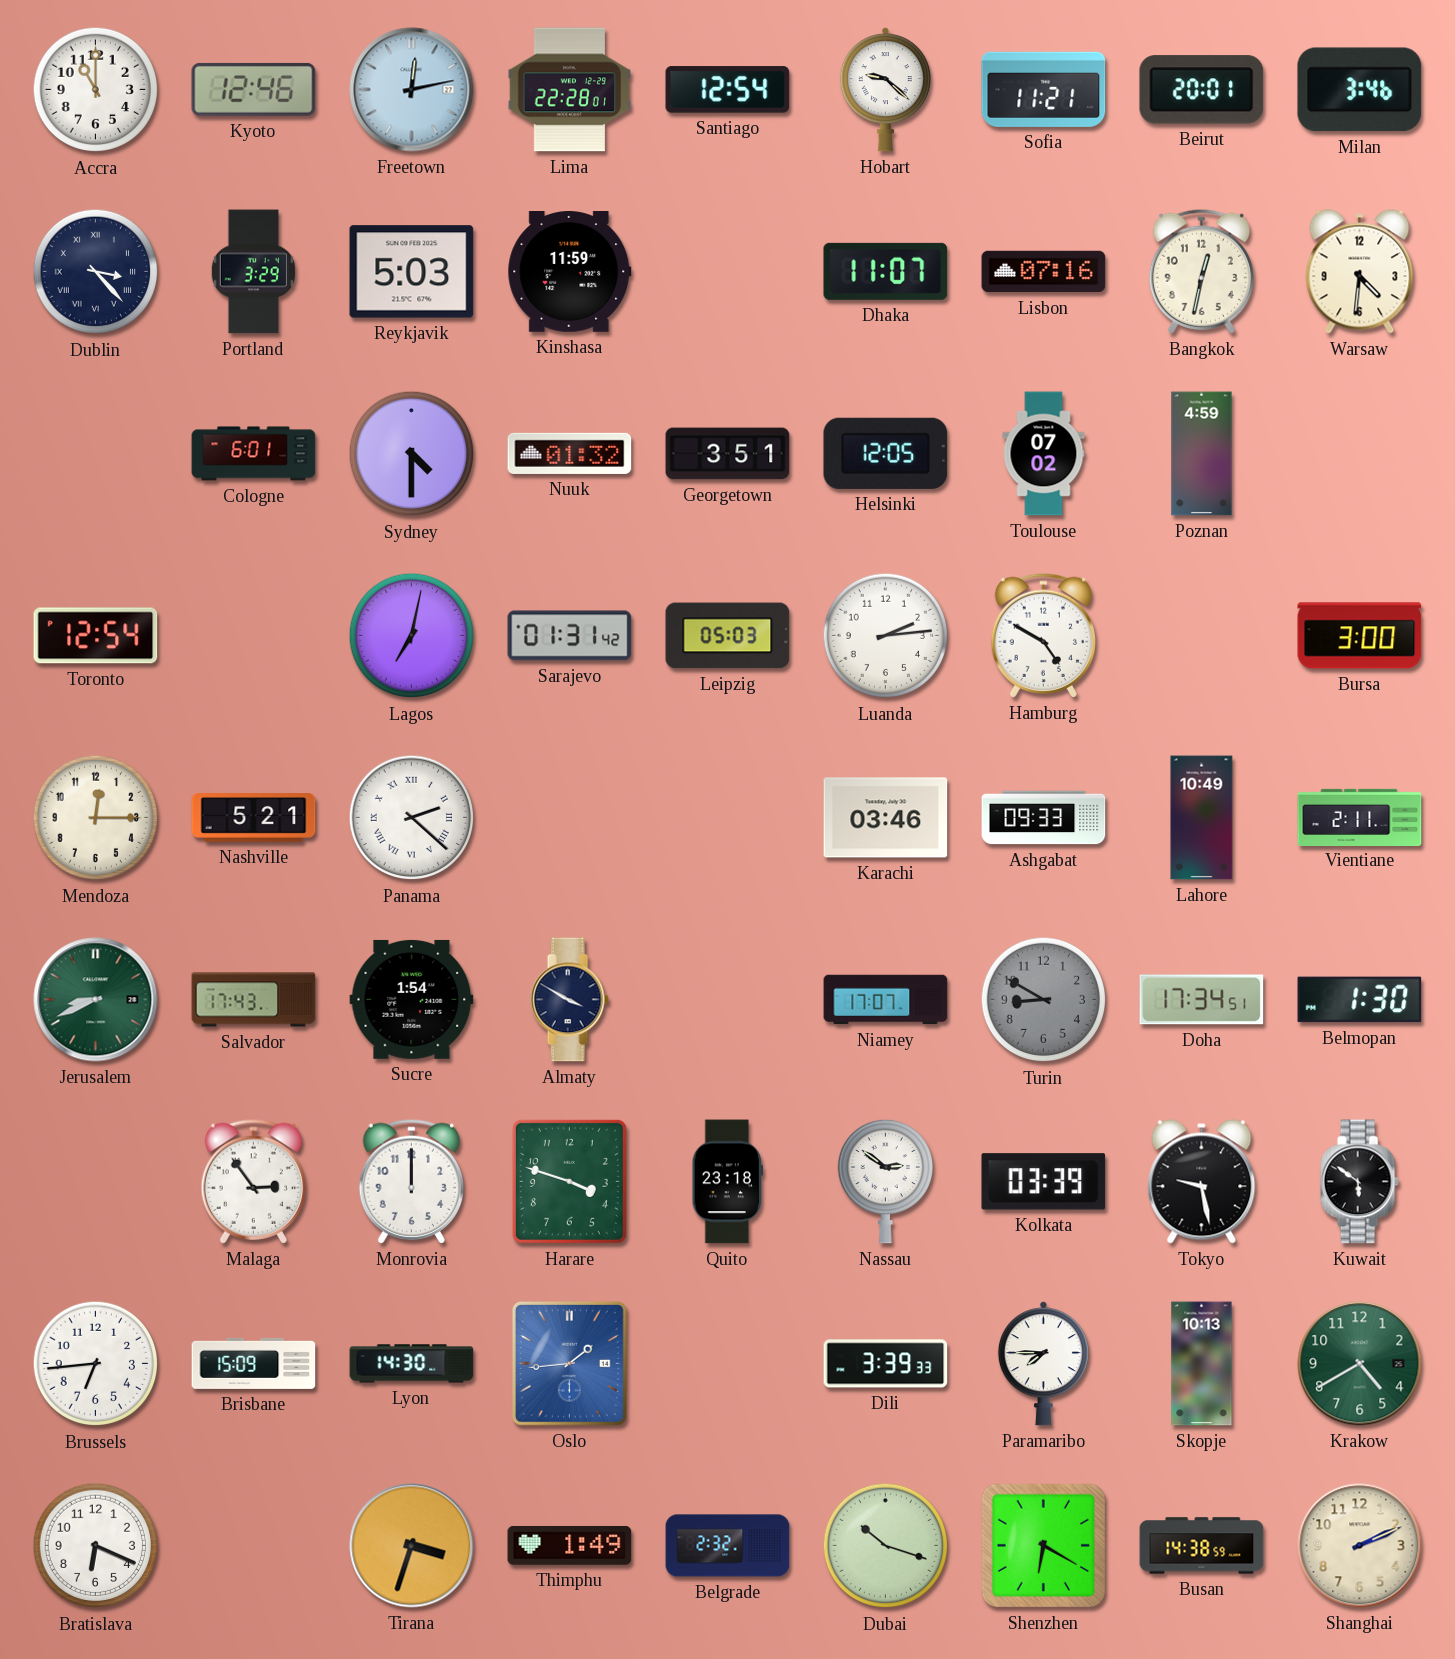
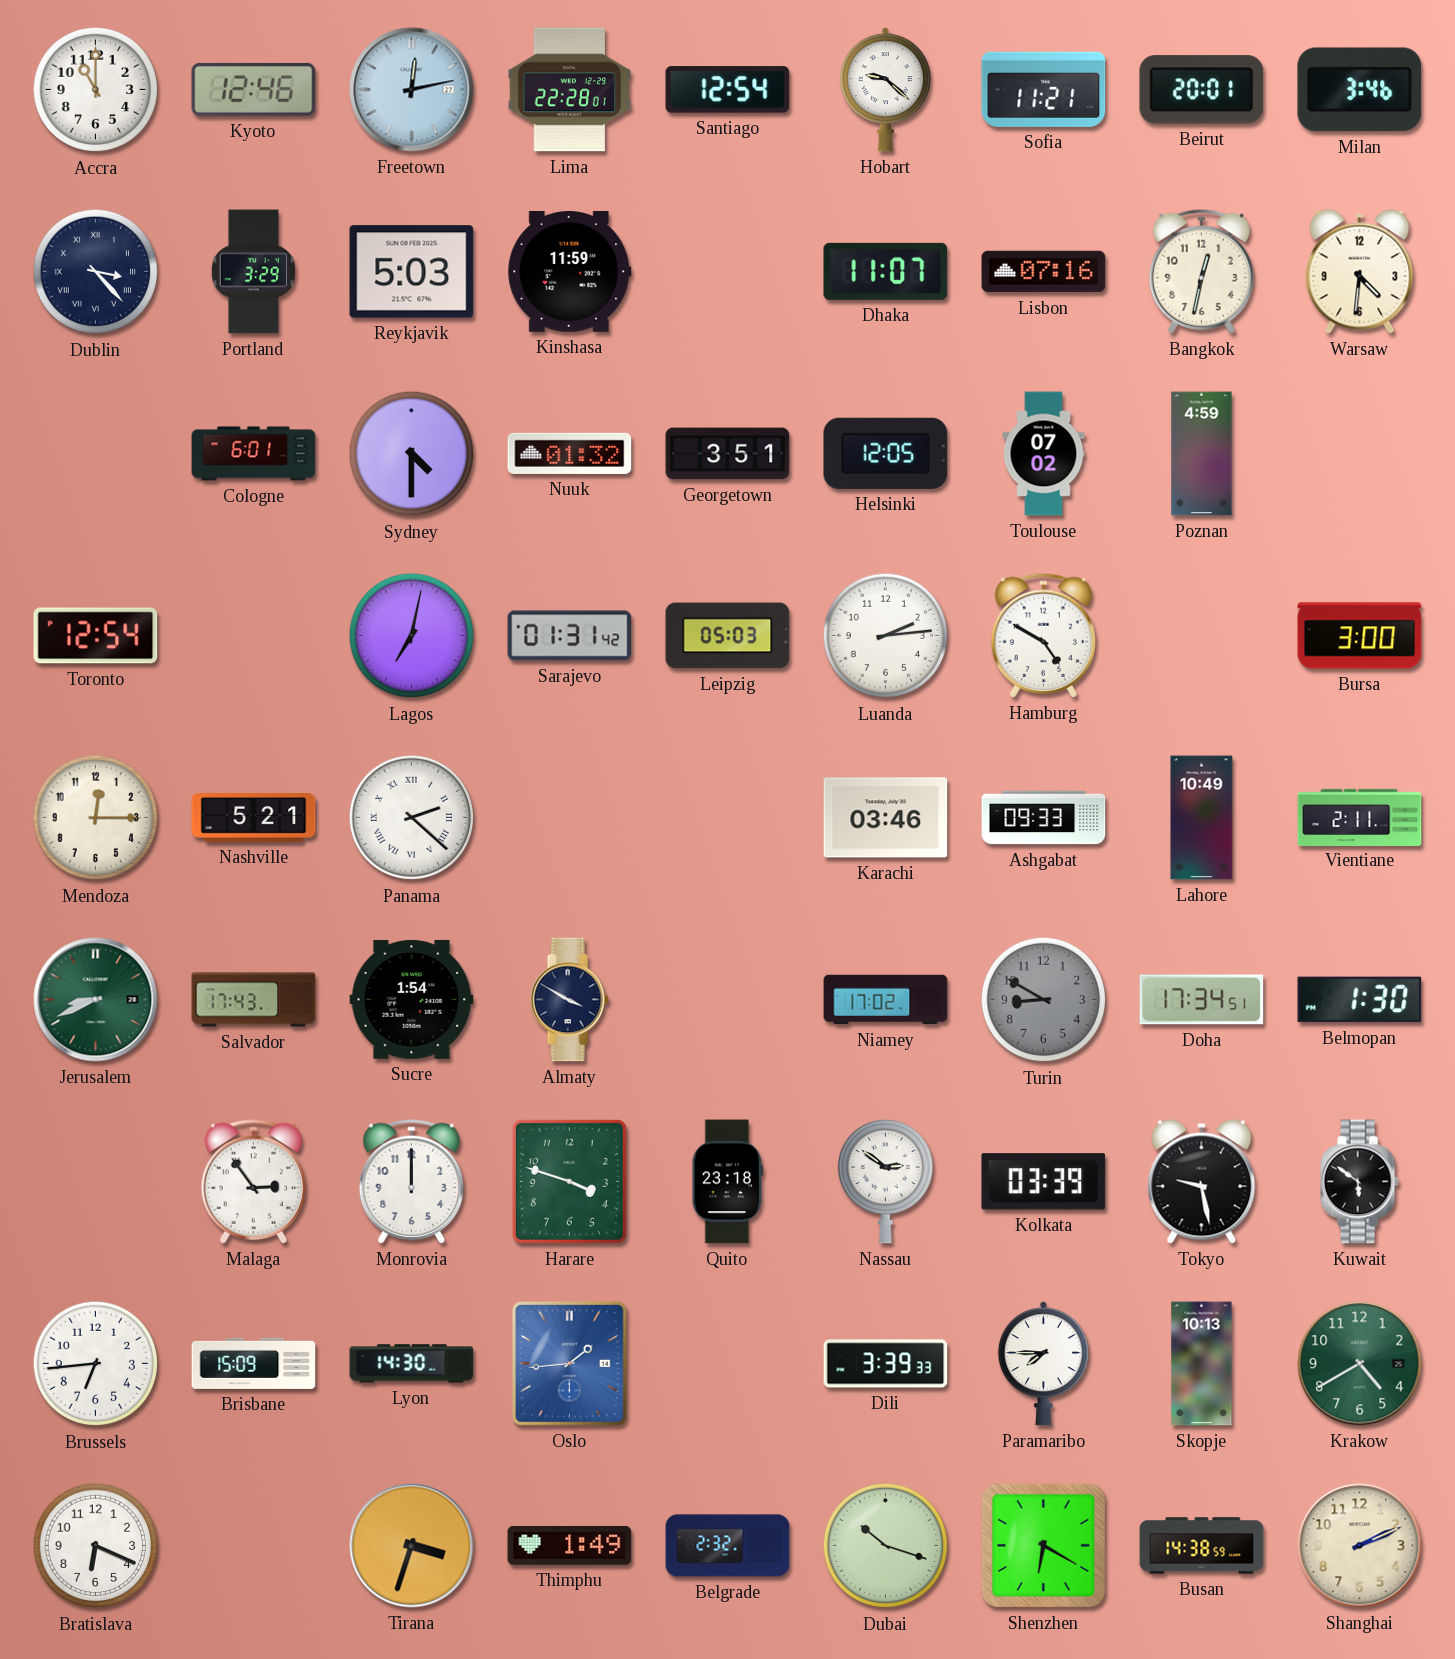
Niamey: 17:07 -> 17:02
